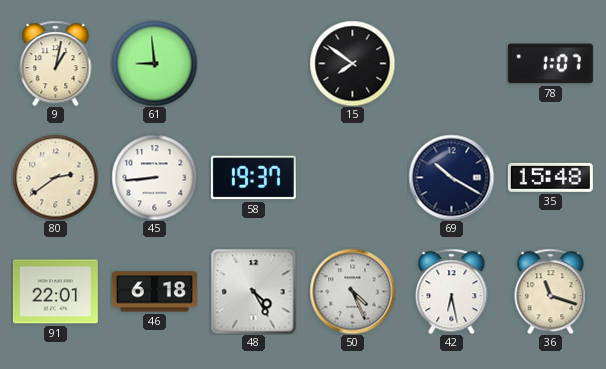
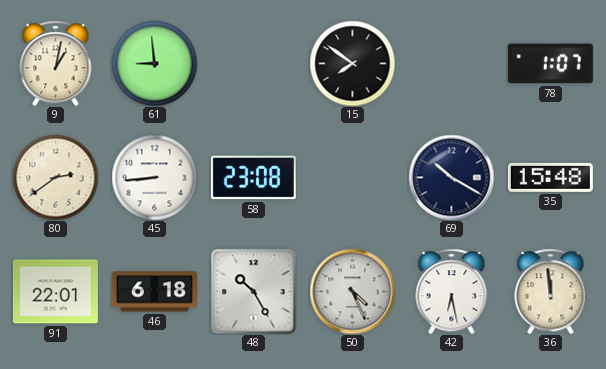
58: 19:37 -> 23:08
48: 4:25 -> 10:25
36: 11:18 -> 11:59
